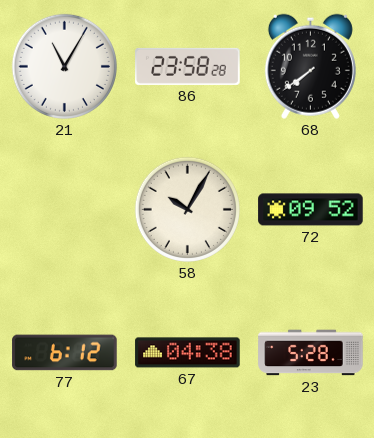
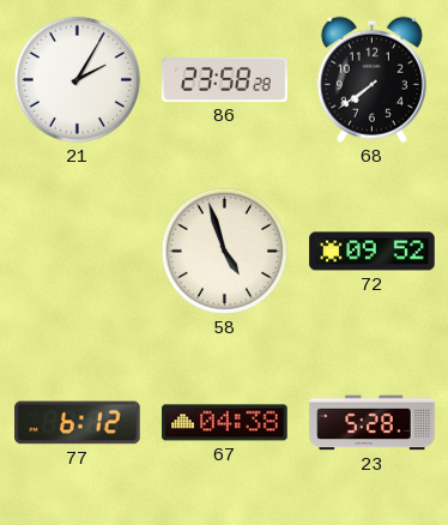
21: 11:05 -> 2:05
58: 10:05 -> 4:57
